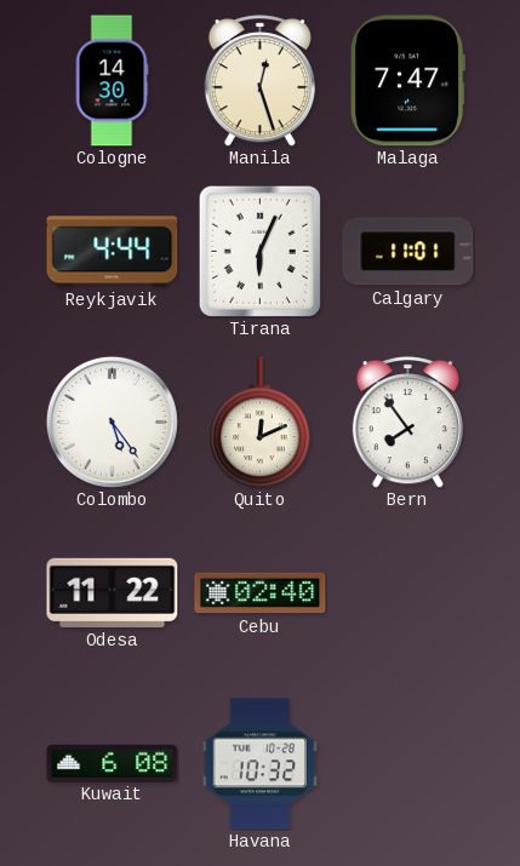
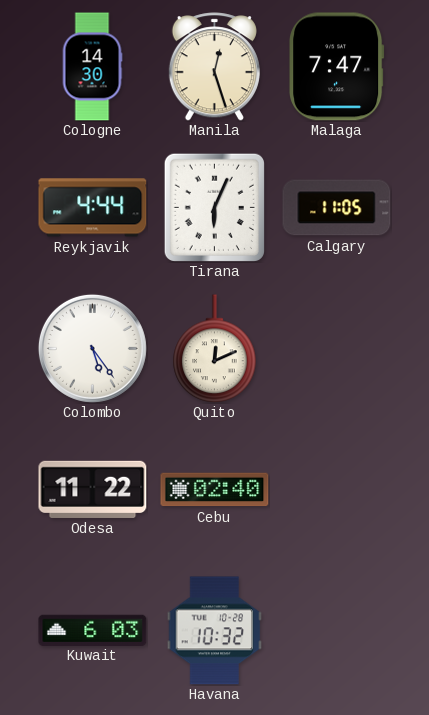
Calgary: 11:01 -> 11:05
Bern: 7:54 -> none
Kuwait: 6:08 -> 6:03
